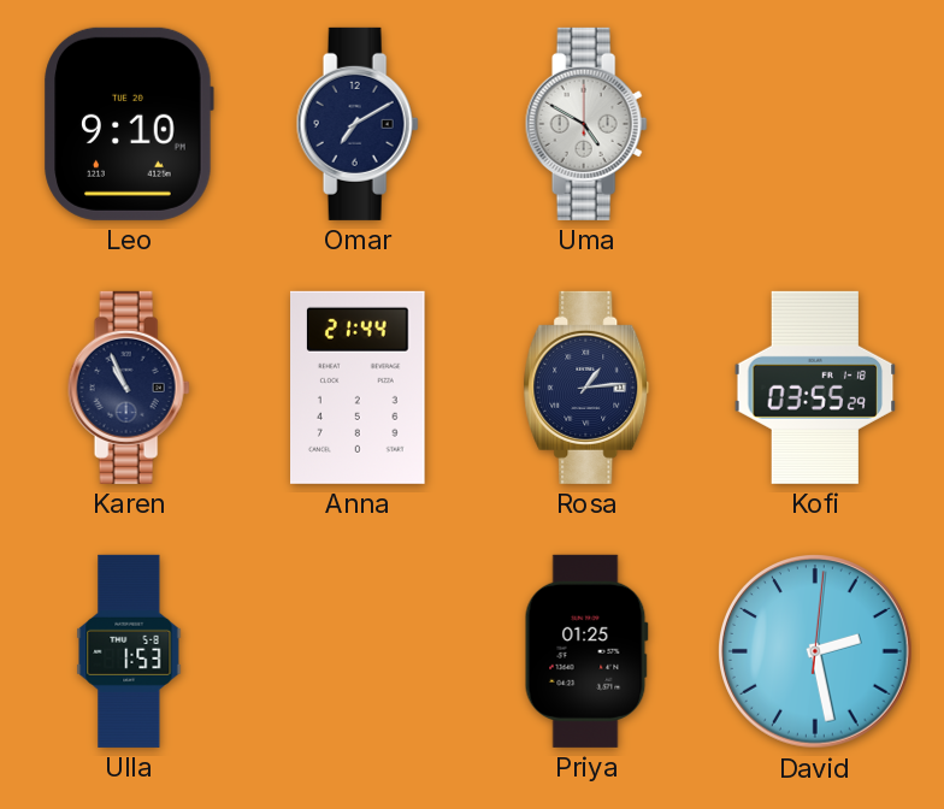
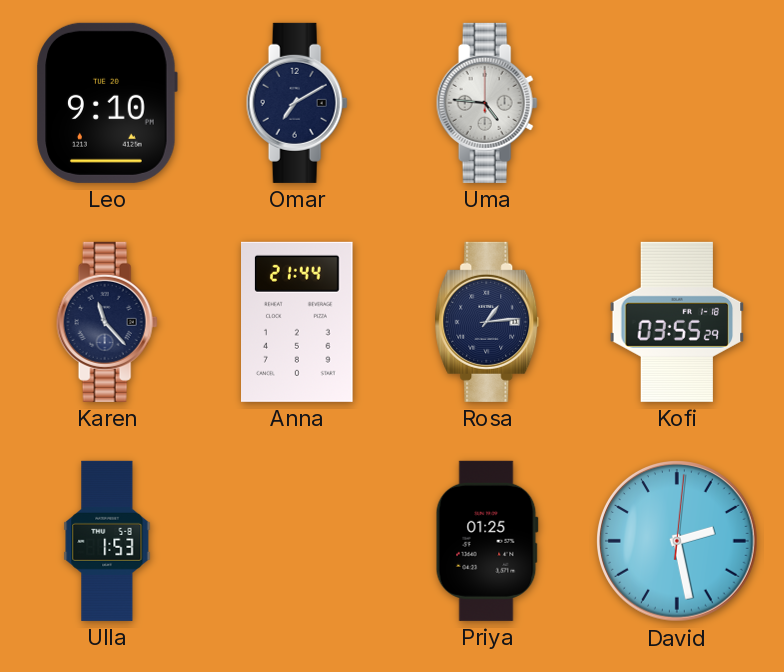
Uma: 4:50 -> 4:46
Karen: 10:56 -> 11:23
